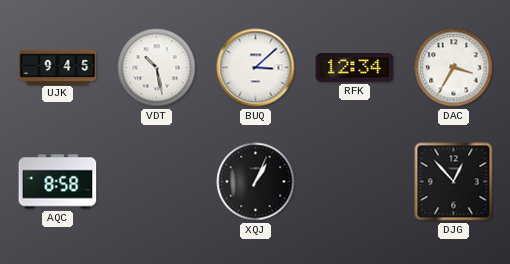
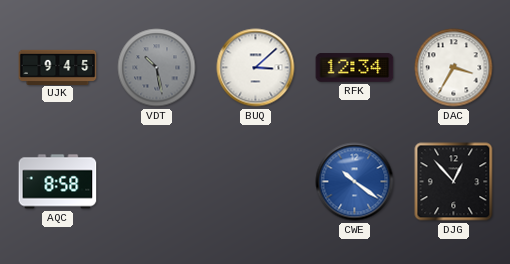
VDT dial: white -> grey
XQJ: 1:04 -> none
CWE: none -> 10:21
